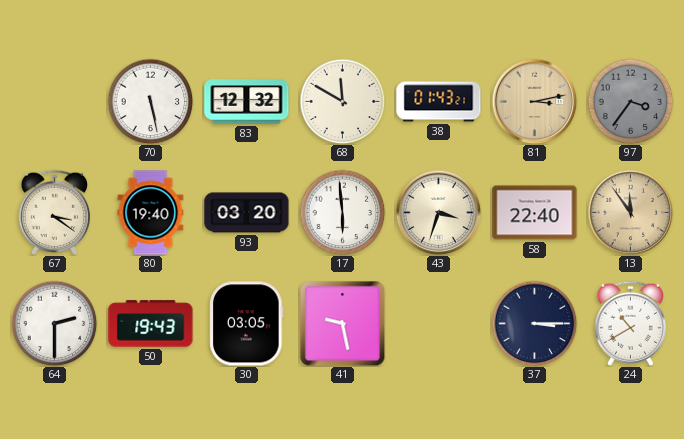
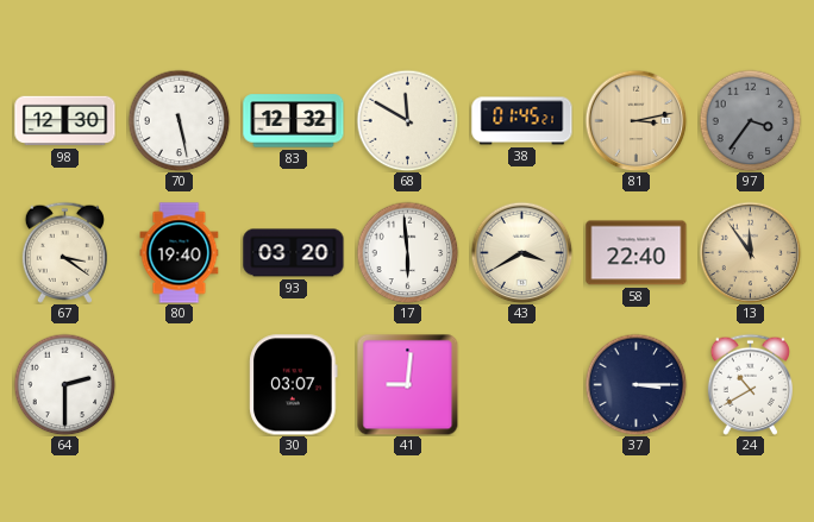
98: none -> 12:30
38: 01:43 -> 01:45
43: 3:33 -> 3:40
50: 19:43 -> none
30: 03:05 -> 03:07
41: 9:28 -> 9:01
